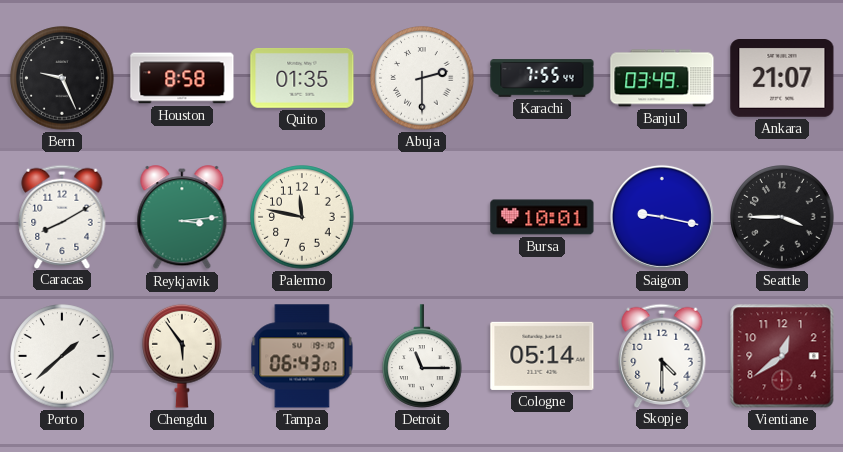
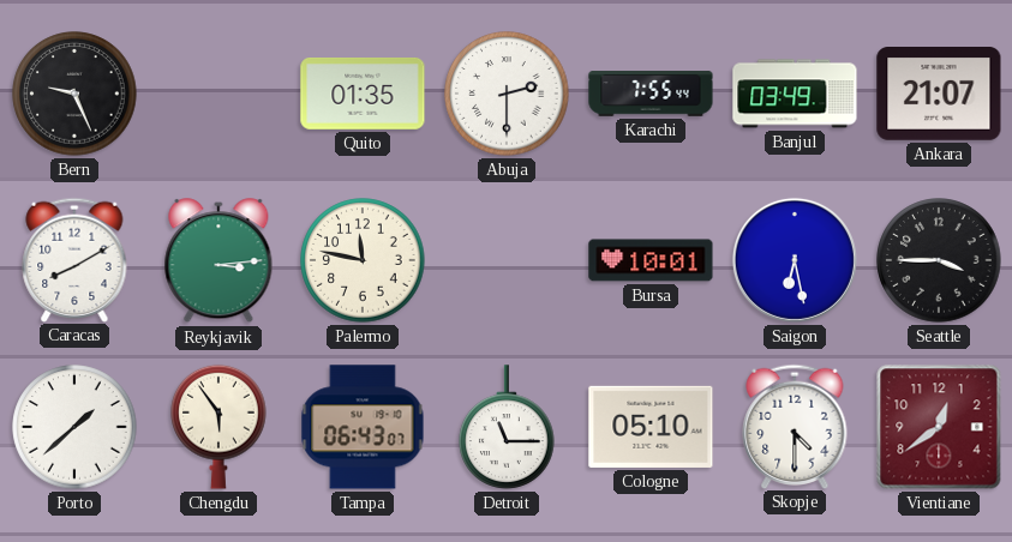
Houston: 8:58 -> none
Saigon: 9:17 -> 6:28
Cologne: 05:14 -> 05:10
